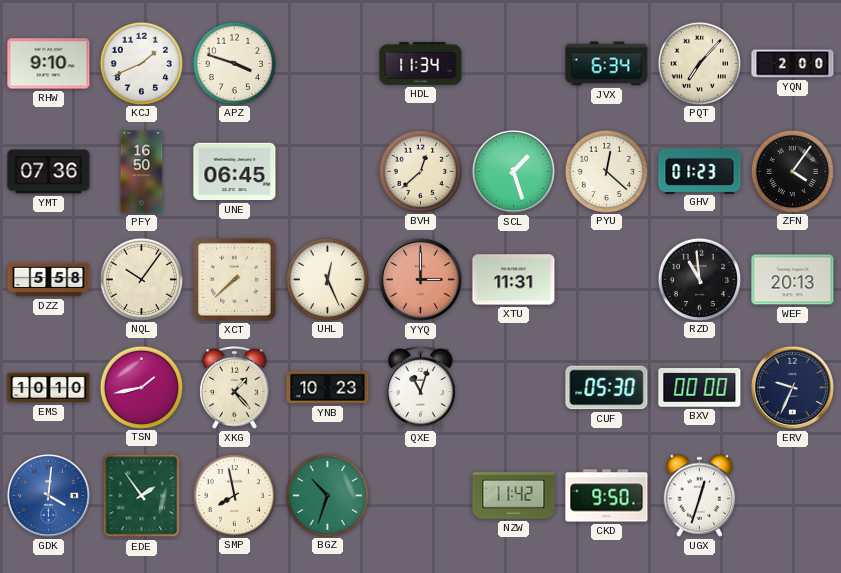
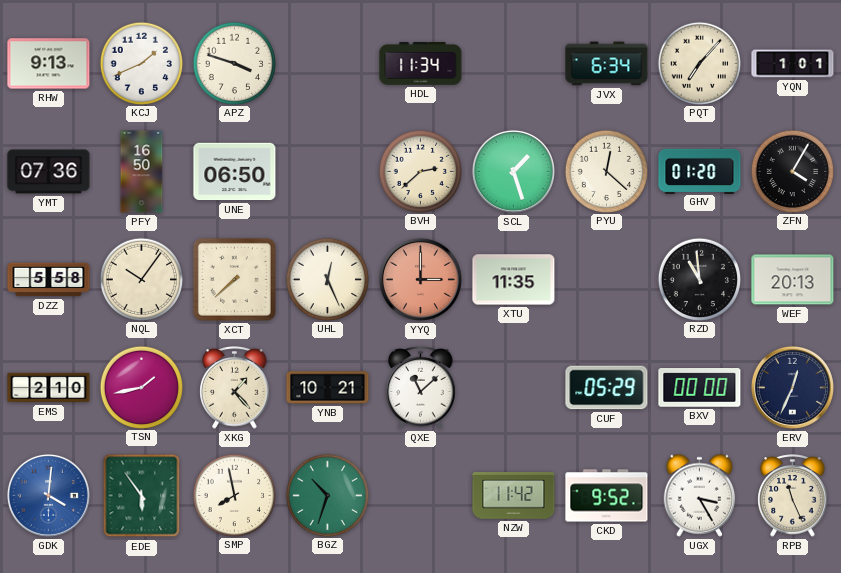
RHW: 9:10 -> 9:13
YQN: 2:00 -> 1:01
UNE: 06:45 -> 06:50
BVH: 12:38 -> 2:38
GHV: 01:23 -> 01:20
ZFN: 4:06 -> 4:05
XTU: 11:31 -> 11:35
EMS: 10:10 -> 2:10
YNB: 10:23 -> 10:21
QXE: 11:03 -> 11:08
CUF: 05:30 -> 05:29
ERV: 9:34 -> 12:34
EDE: 1:54 -> 5:54
CKD: 9:50 -> 9:52
UGX: 12:33 -> 3:25
RPB: none -> 11:26
